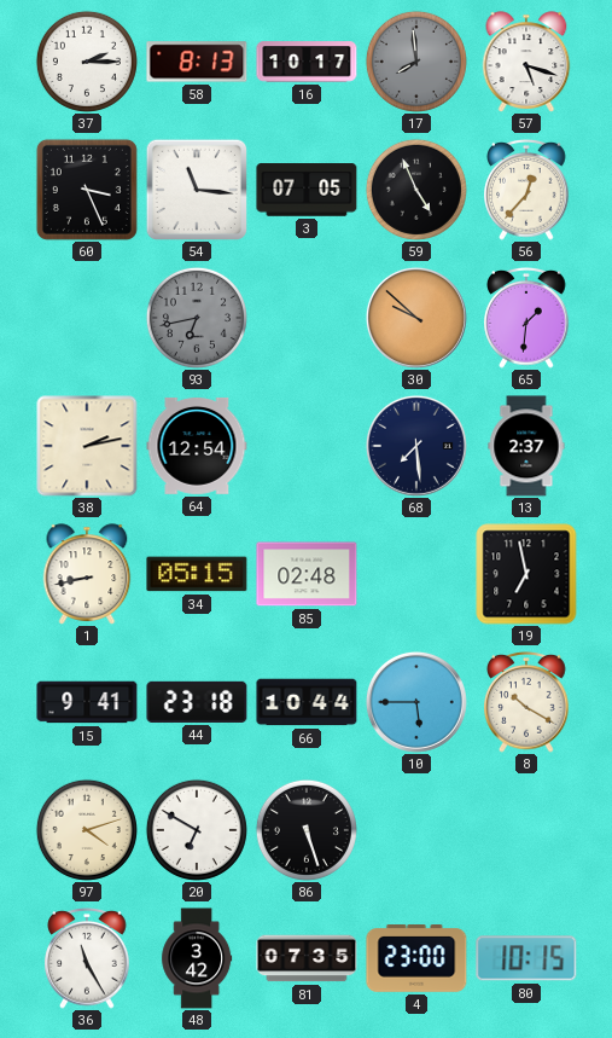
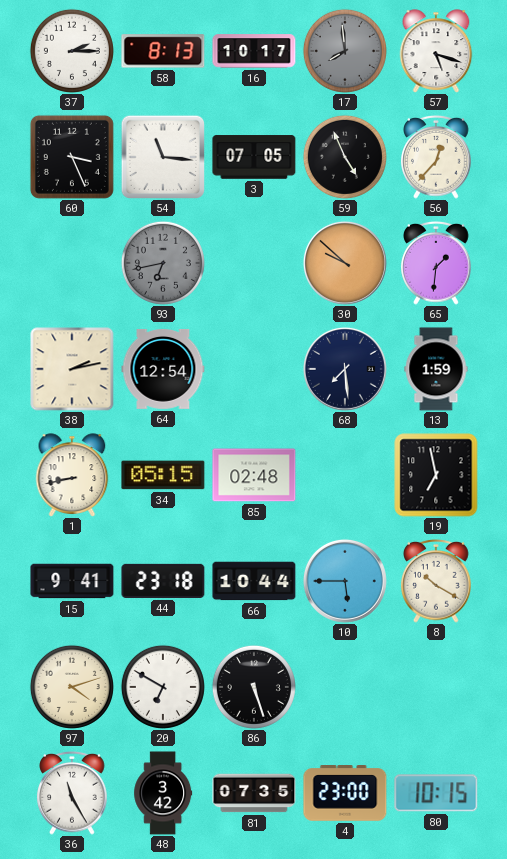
13: 2:37 -> 1:59
